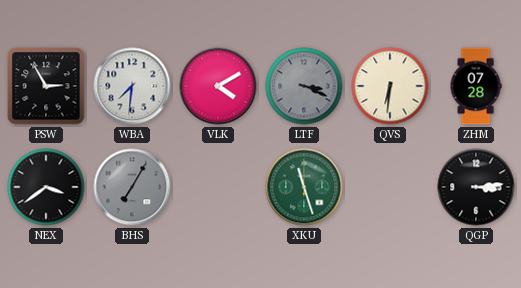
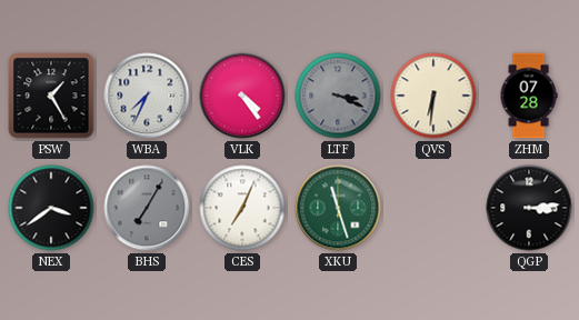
PSW: 2:55 -> 1:25
WBA: 7:31 -> 7:34
VLK: 4:10 -> 4:24
CES: none -> 7:04
